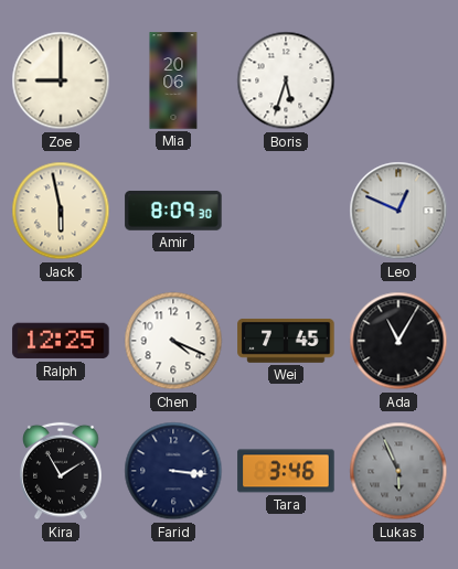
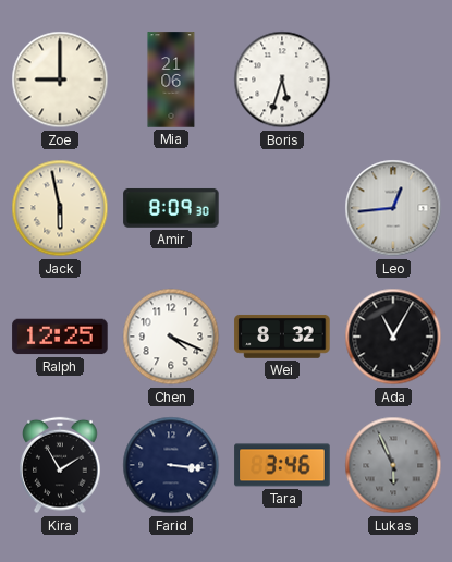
Mia: 20:06 -> 21:06
Leo: 12:49 -> 12:44
Wei: 7:45 -> 8:32
